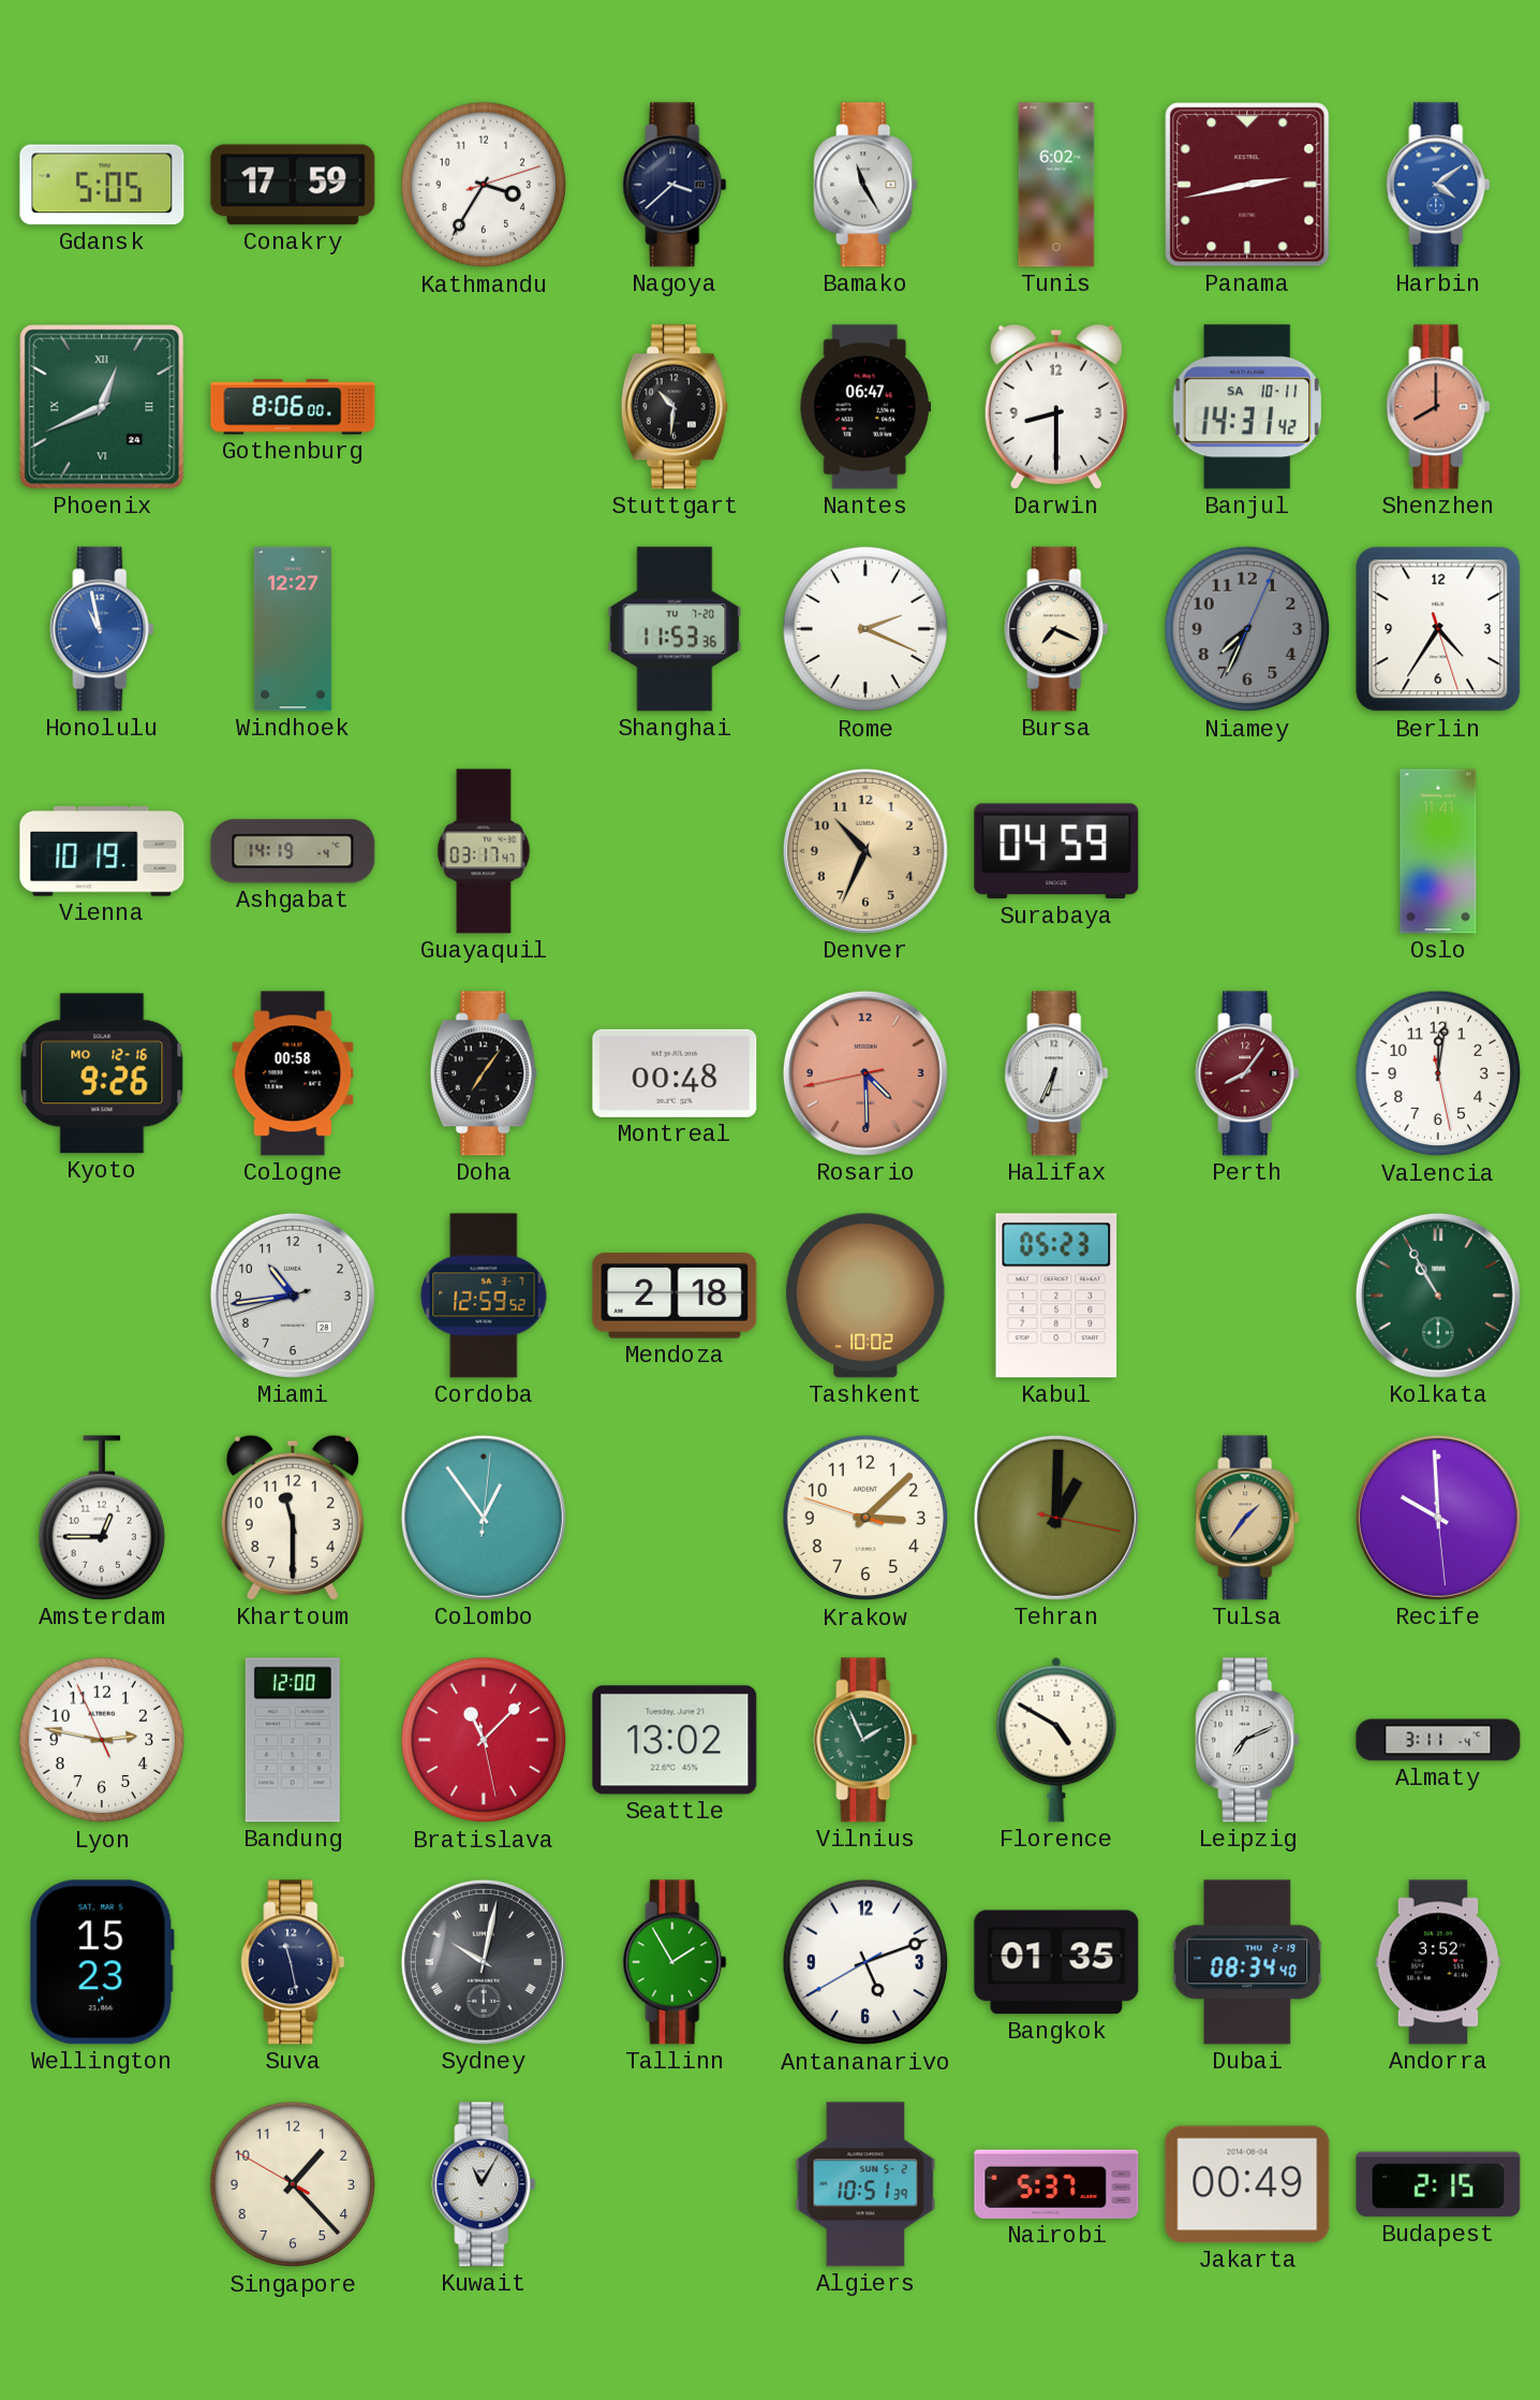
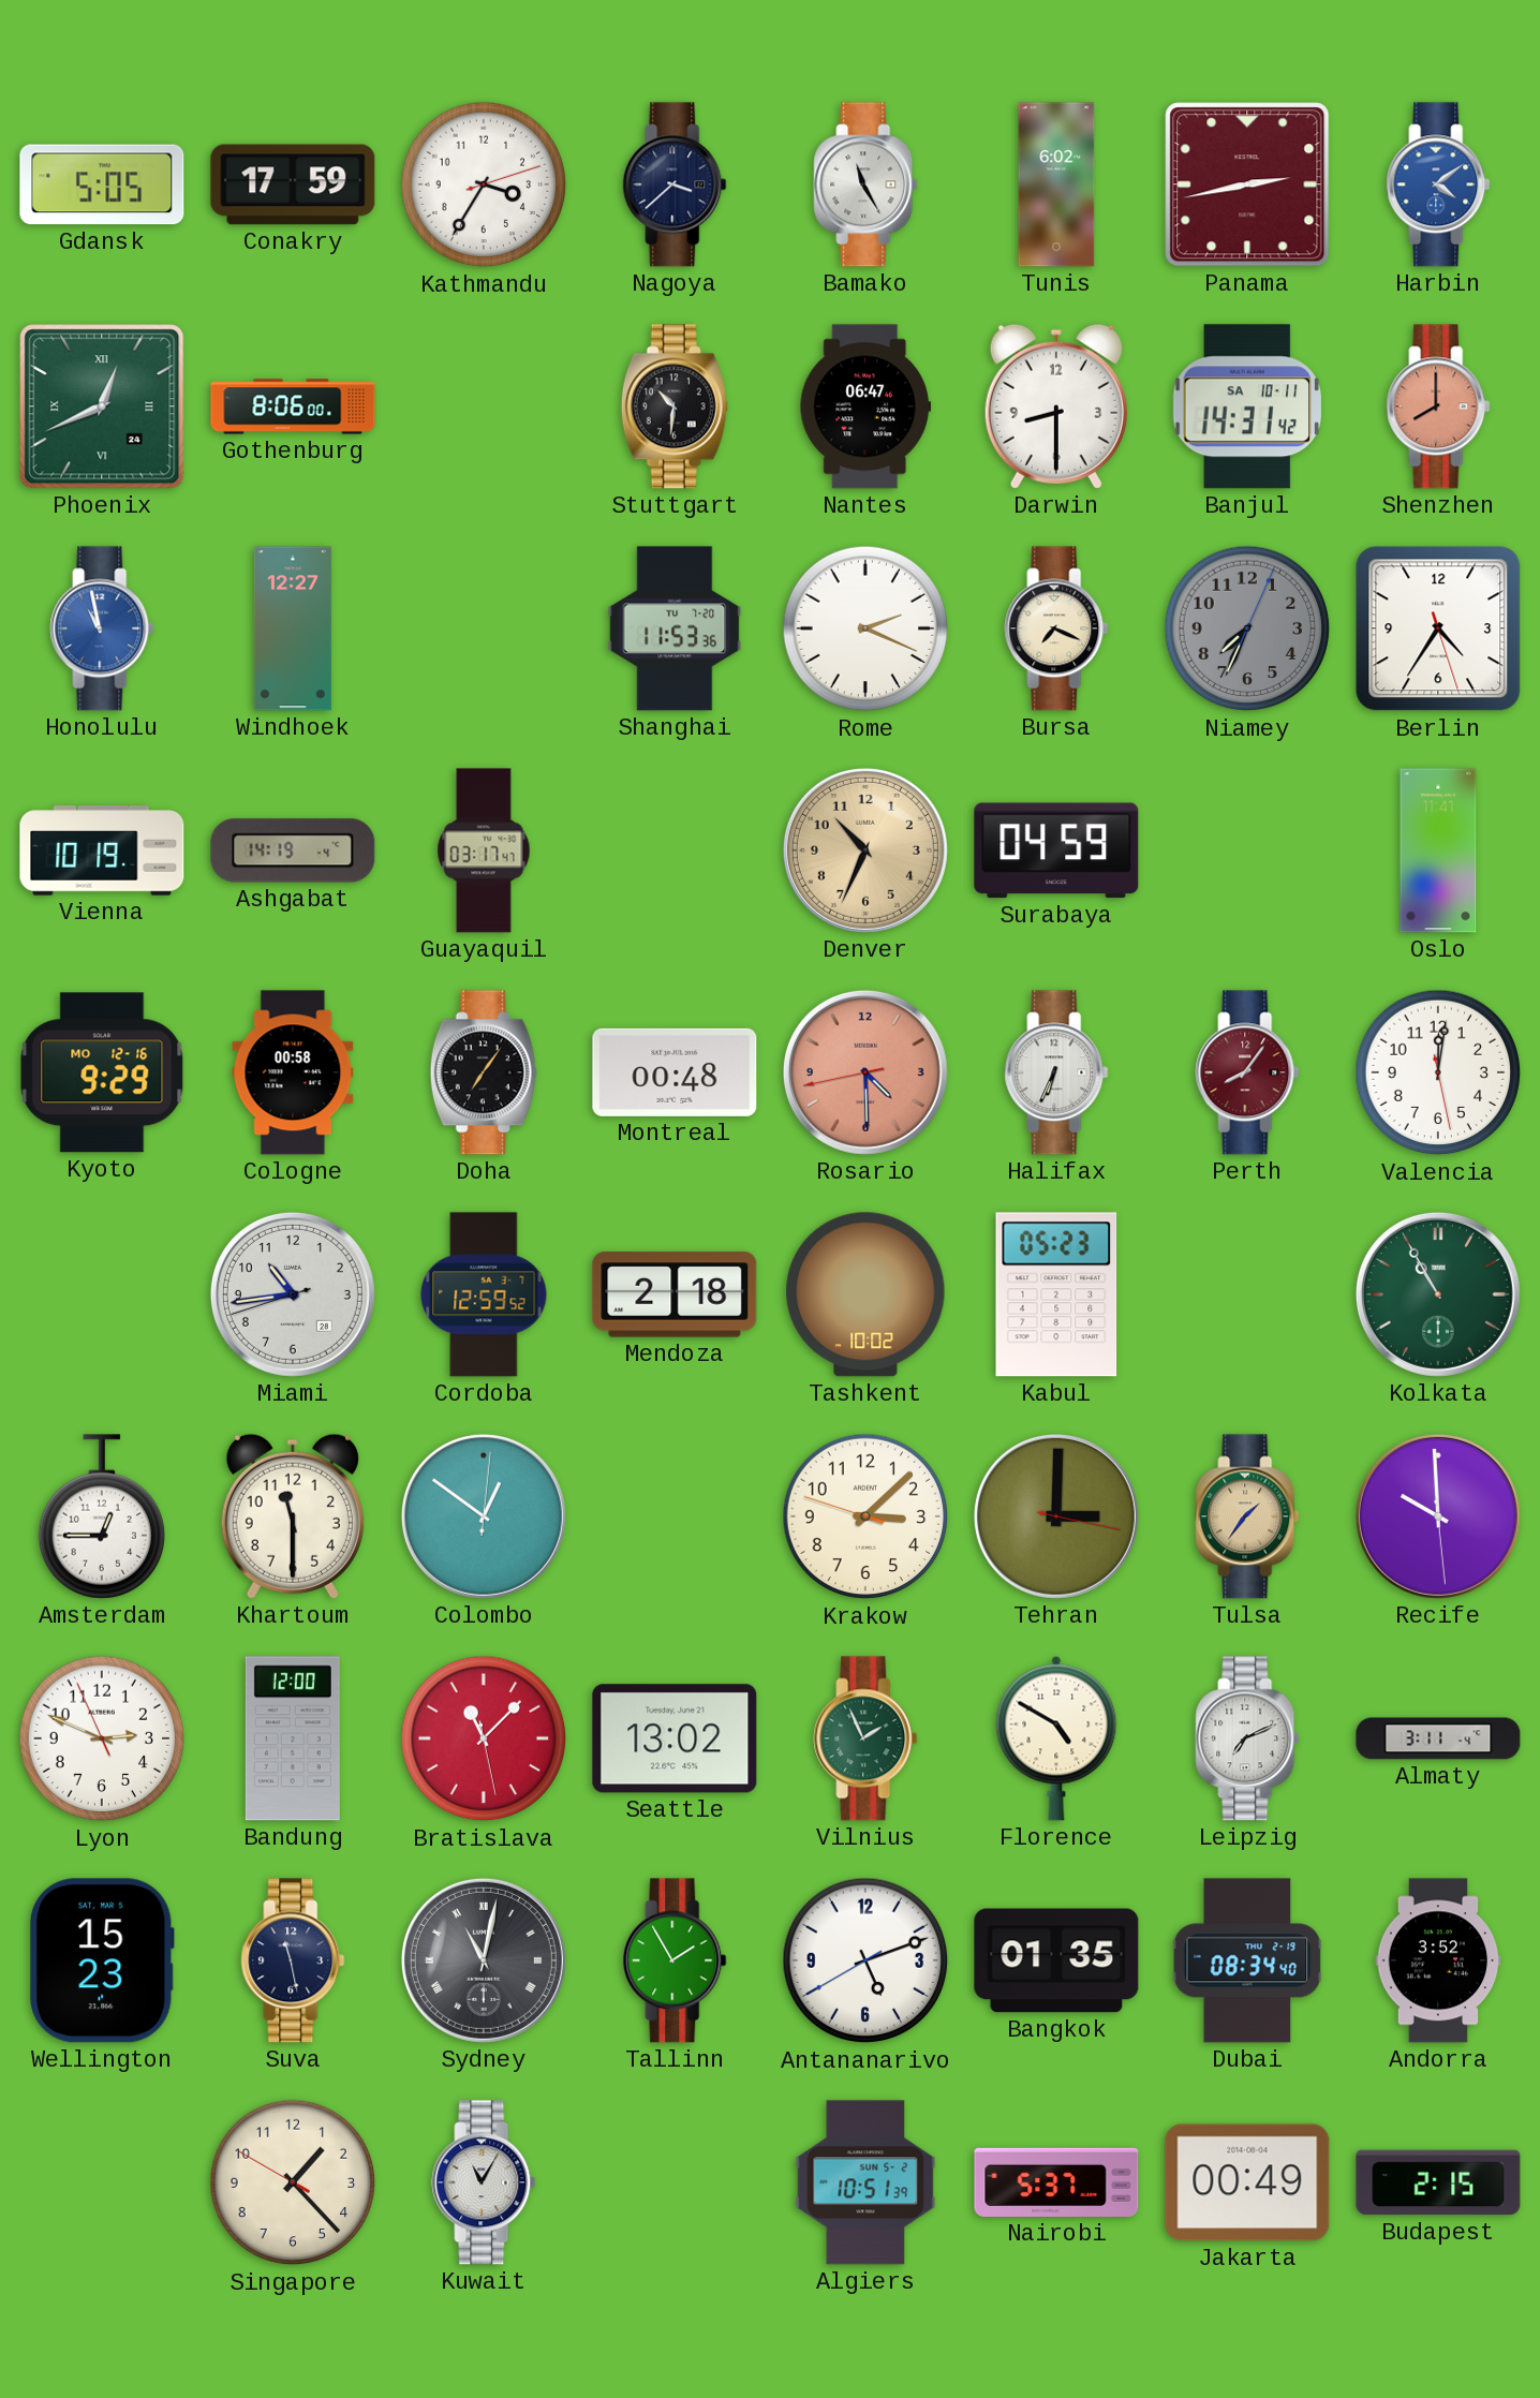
Kyoto: 9:26 -> 9:29
Colombo: 12:54 -> 12:51
Tehran: 1:00 -> 3:00
Lyon: 2:46 -> 2:48
Sydney: 10:02 -> 11:02
